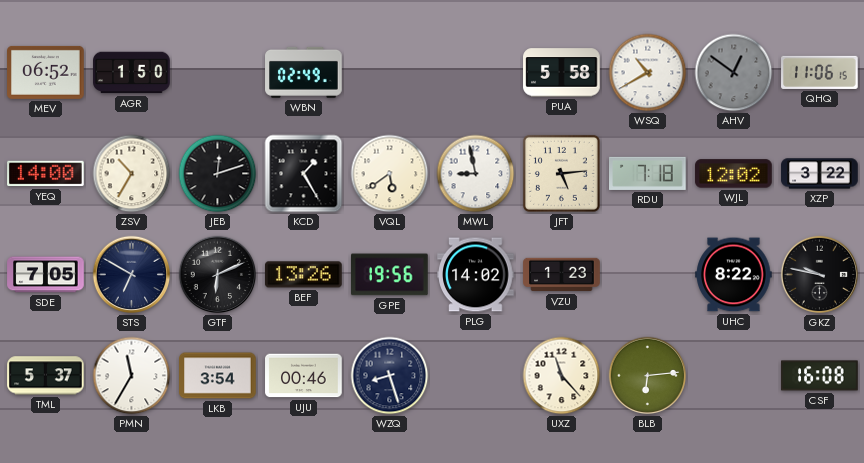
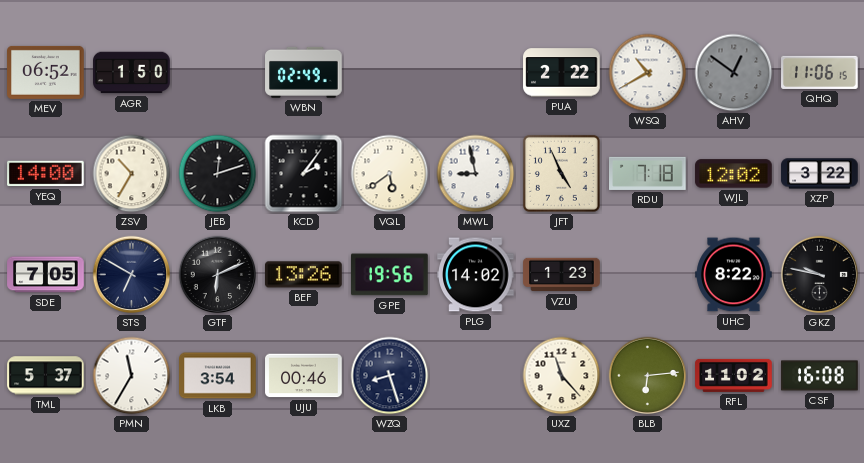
PUA: 5:58 -> 2:22
KCD: 1:25 -> 2:06
JFT: 5:14 -> 4:56
RFL: none -> 11:02
